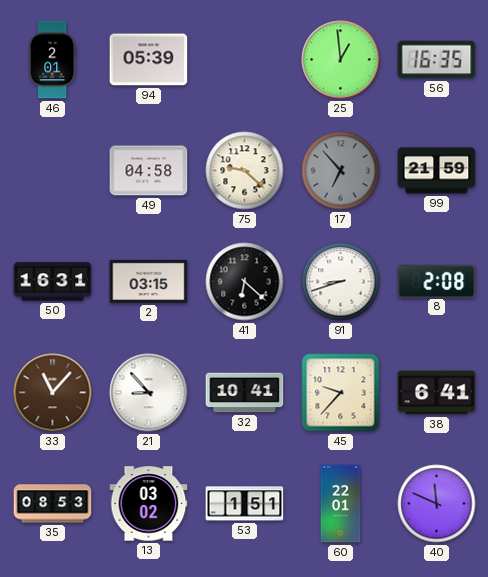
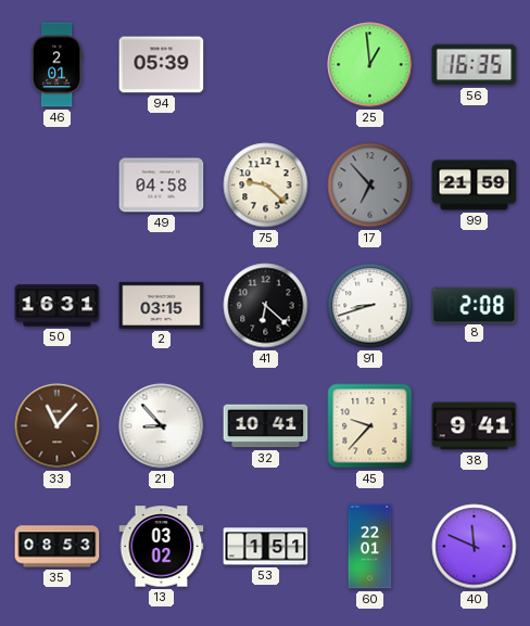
38: 6:41 -> 9:41
